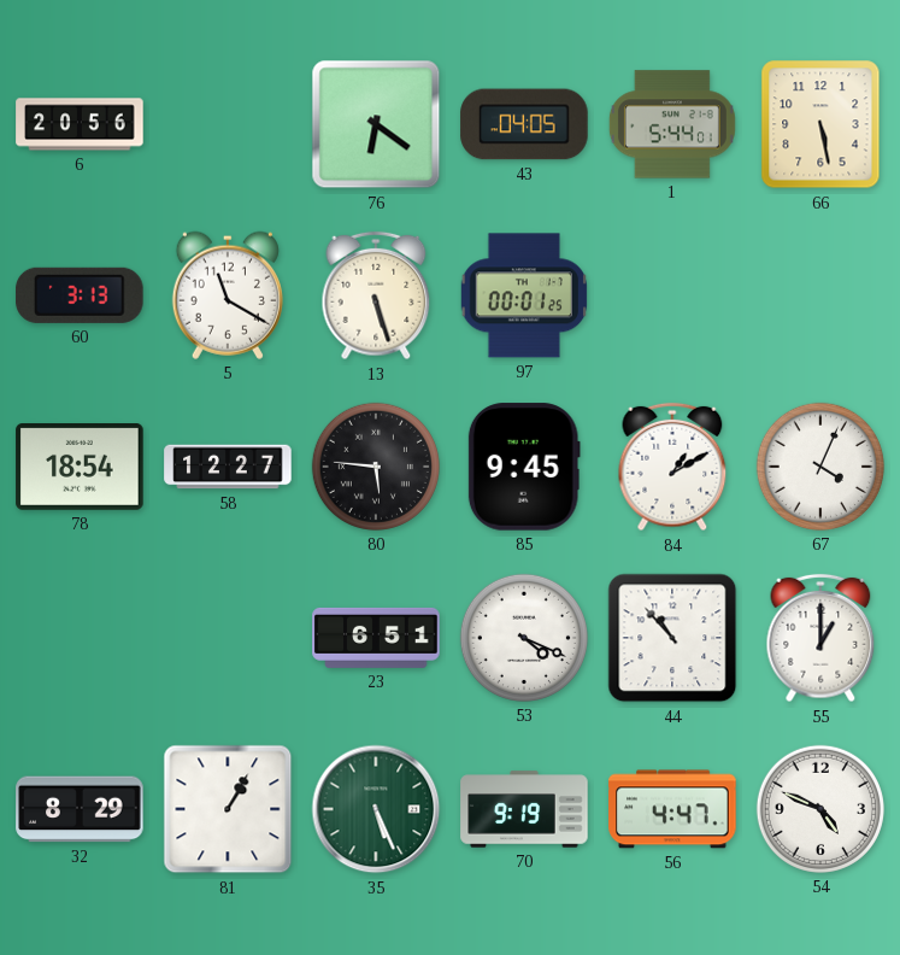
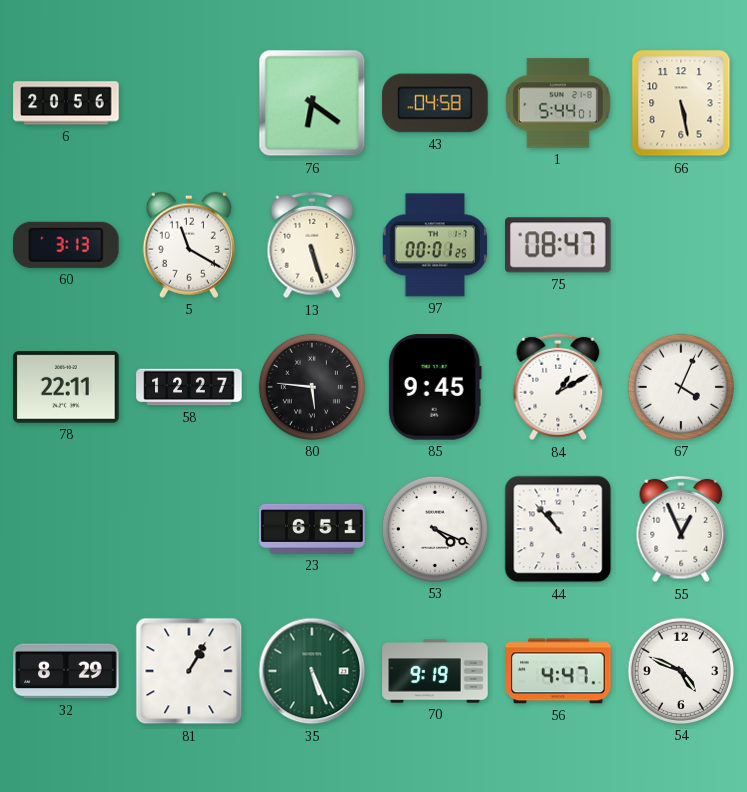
43: 04:05 -> 04:58
75: none -> 08:47
78: 18:54 -> 22:11
55: 1:00 -> 12:56
